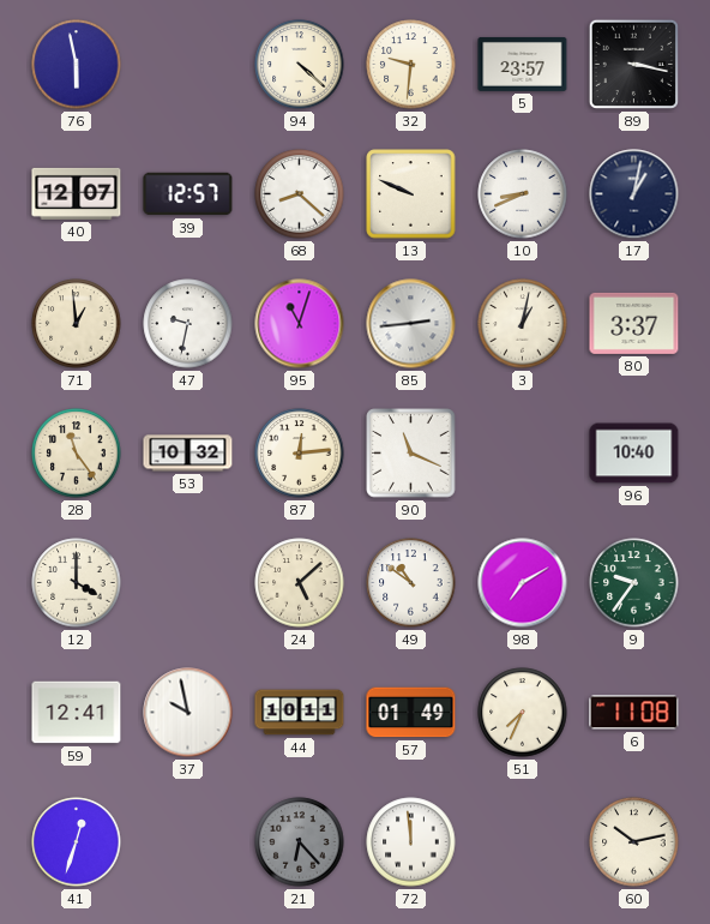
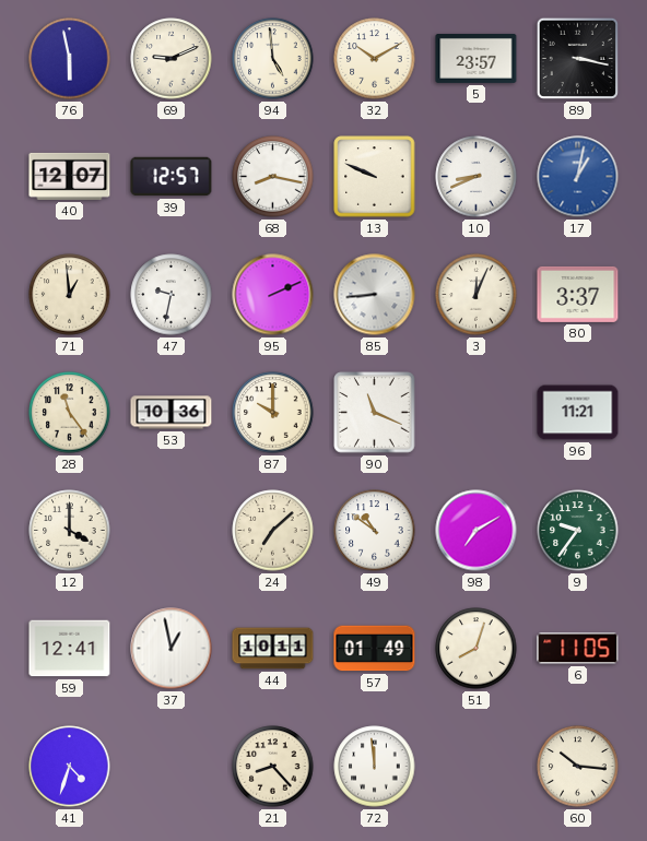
69: none -> 9:11
94: 4:22 -> 4:59
32: 9:31 -> 10:10
68: 8:22 -> 8:17
17 dial: navy -> blue
95: 11:03 -> 2:11
85: 2:44 -> 8:44
3: 1:02 -> 12:04
53: 10:32 -> 10:36
87: 12:14 -> 10:00
96: 10:40 -> 11:21
24: 5:08 -> 7:08
37: 9:58 -> 12:58
51: 7:34 -> 8:03
6: 11:08 -> 11:05
41: 12:33 -> 4:33
21: 6:23 -> 8:23
21 dial: grey -> cream
60: 10:13 -> 10:16
